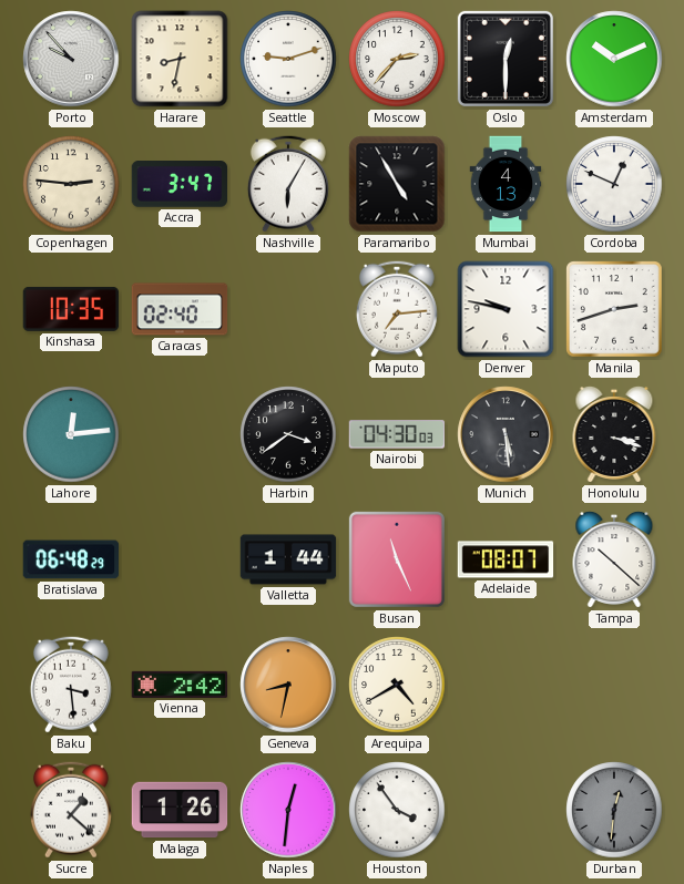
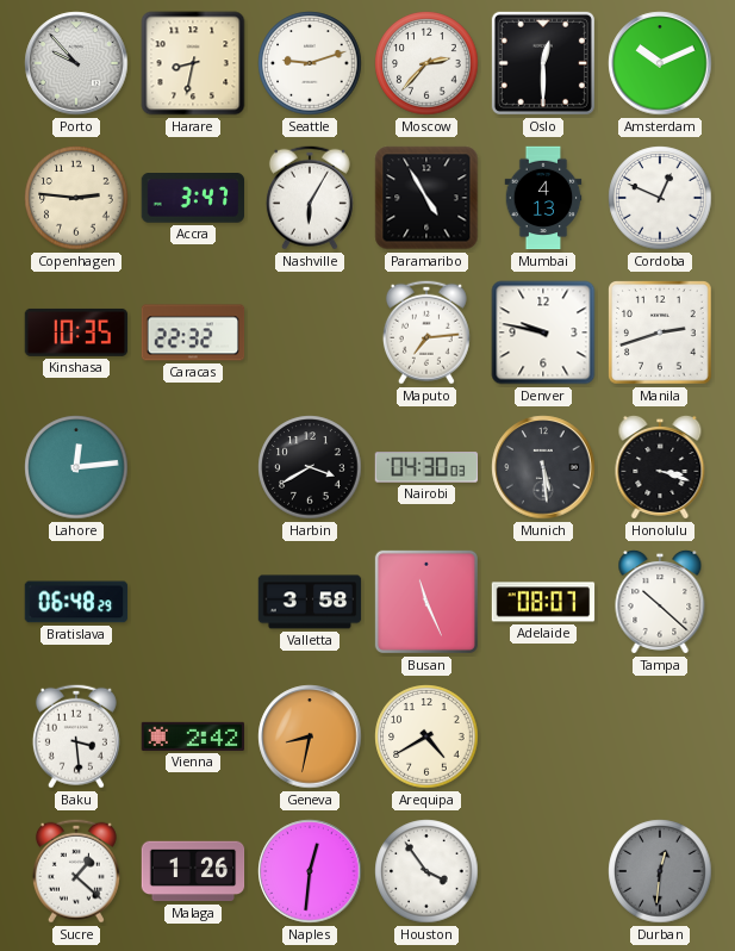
Caracas: 02:40 -> 22:32
Harbin: 3:39 -> 3:40
Valletta: 1:44 -> 3:58
